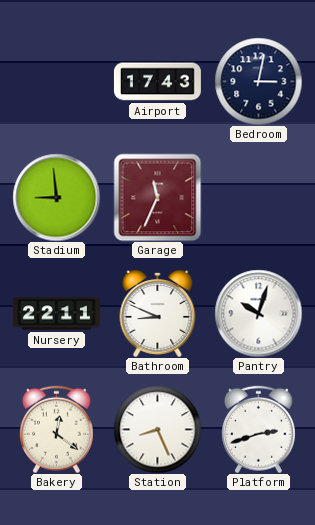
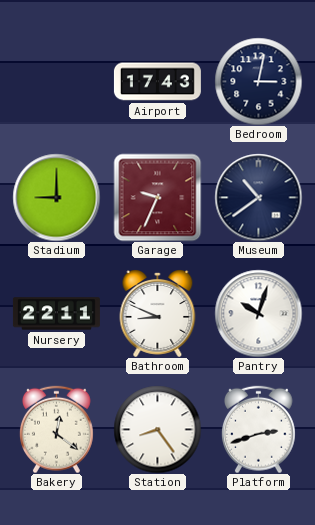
Stadium: 8:59 -> 9:00
Garage: 11:34 -> 9:34
Museum: none -> 10:39
Station: 8:26 -> 8:24
